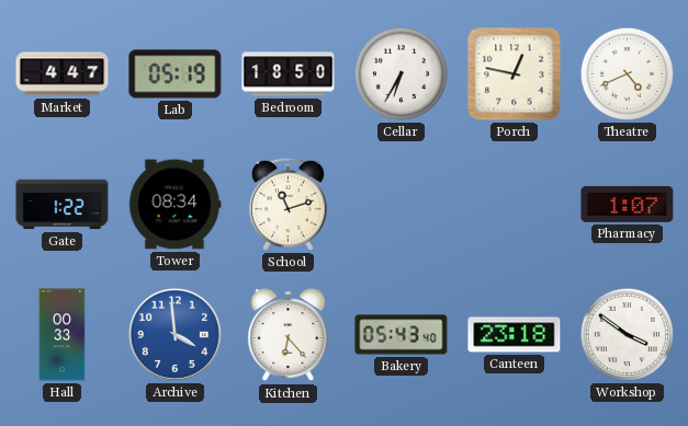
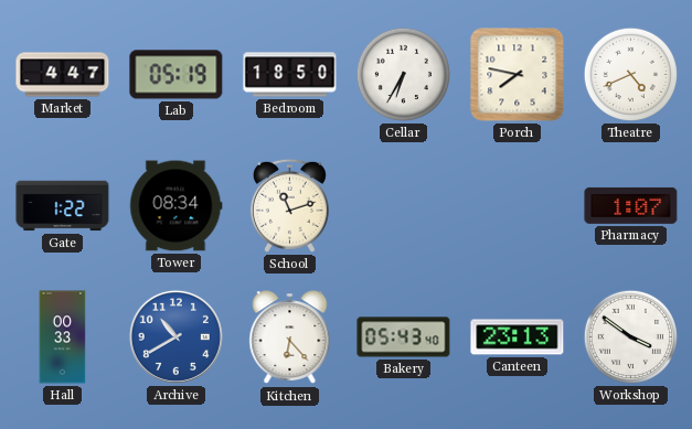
Porch: 12:47 -> 7:47
Archive: 3:59 -> 10:40
Canteen: 23:18 -> 23:13
